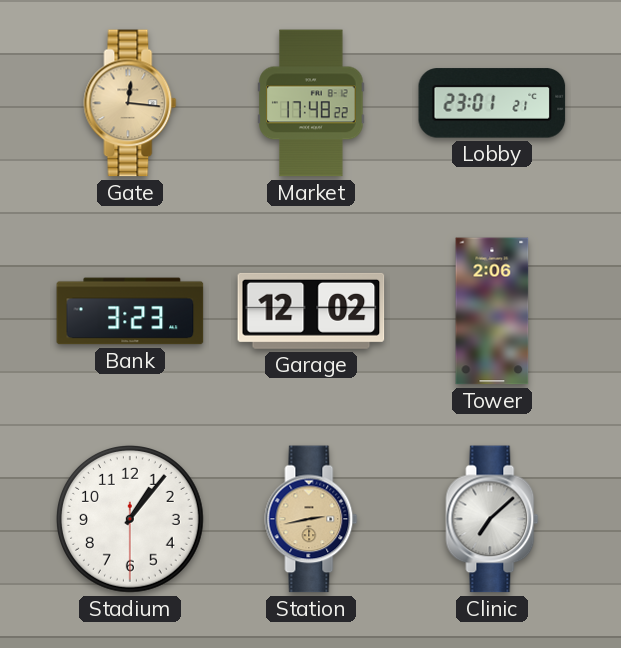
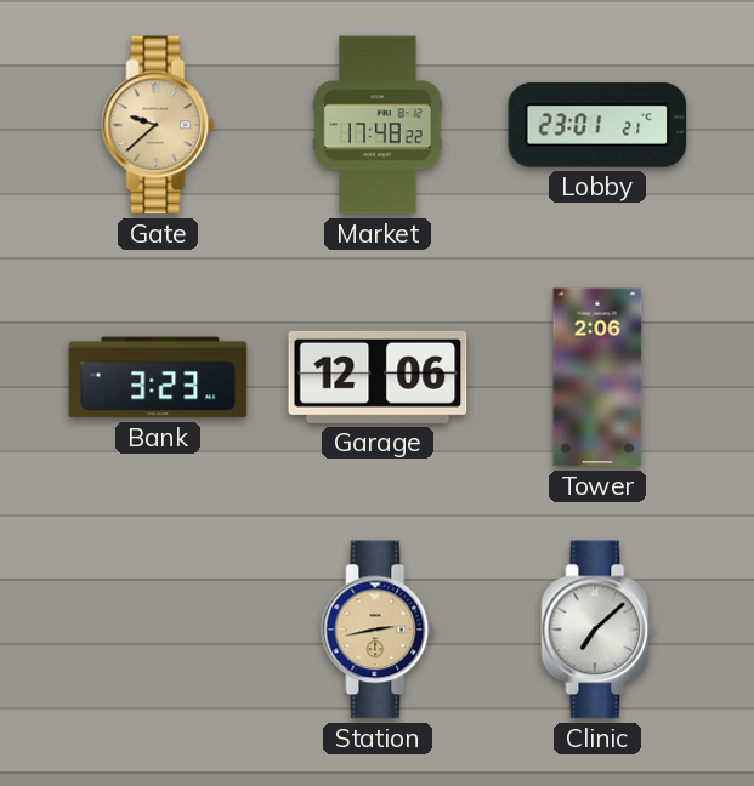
Gate: 12:16 -> 9:38
Garage: 12:02 -> 12:06
Stadium: 1:06 -> none
